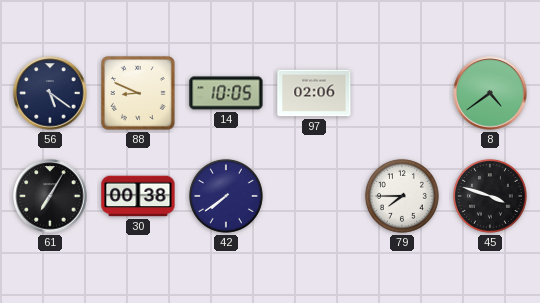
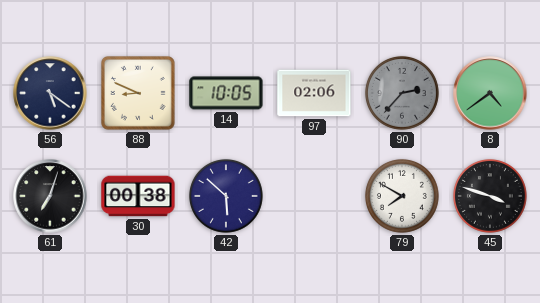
90: none -> 2:37
61: 7:05 -> 7:03
42: 7:39 -> 5:52
79: 7:45 -> 7:50
